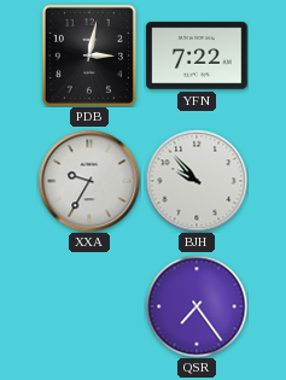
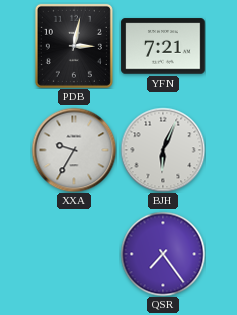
YFN: 7:22 -> 7:21
BJH: 9:53 -> 6:04
